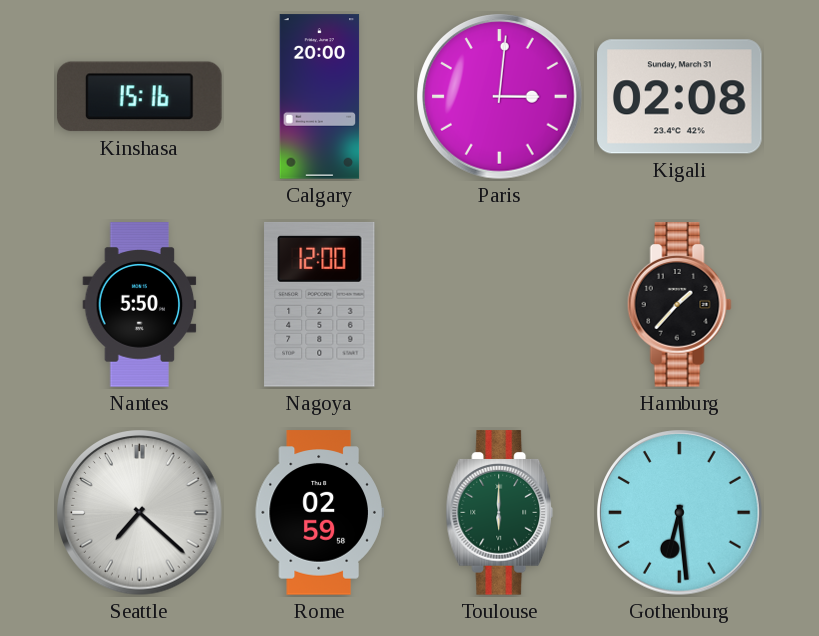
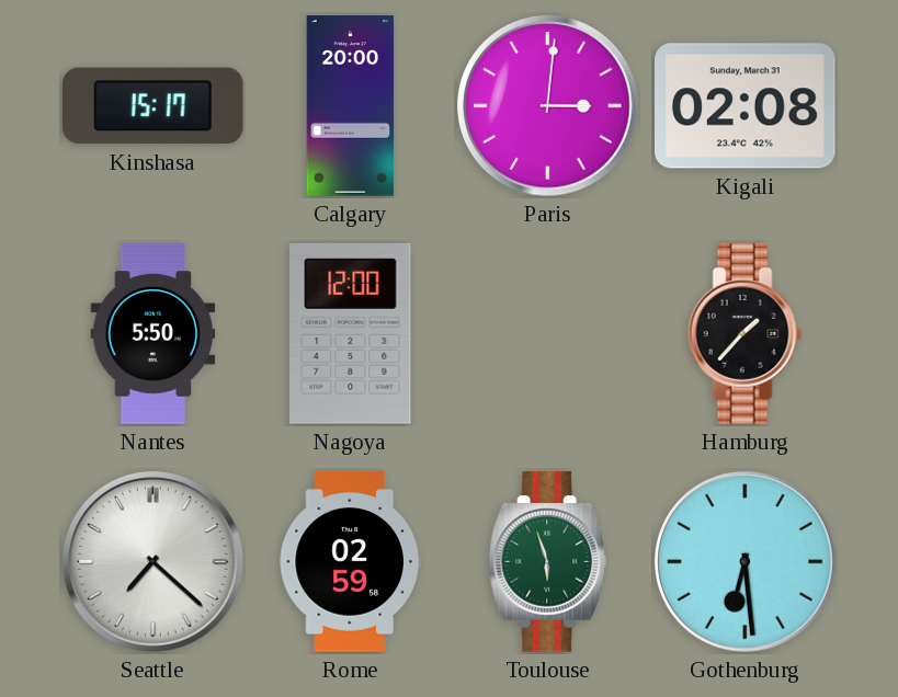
Kinshasa: 15:16 -> 15:17
Toulouse: 6:00 -> 5:57
